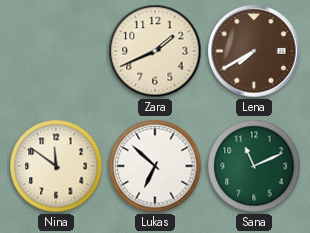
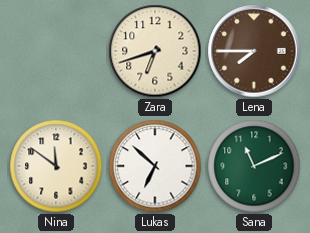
Zara: 1:41 -> 6:42
Lena: 7:40 -> 7:45
